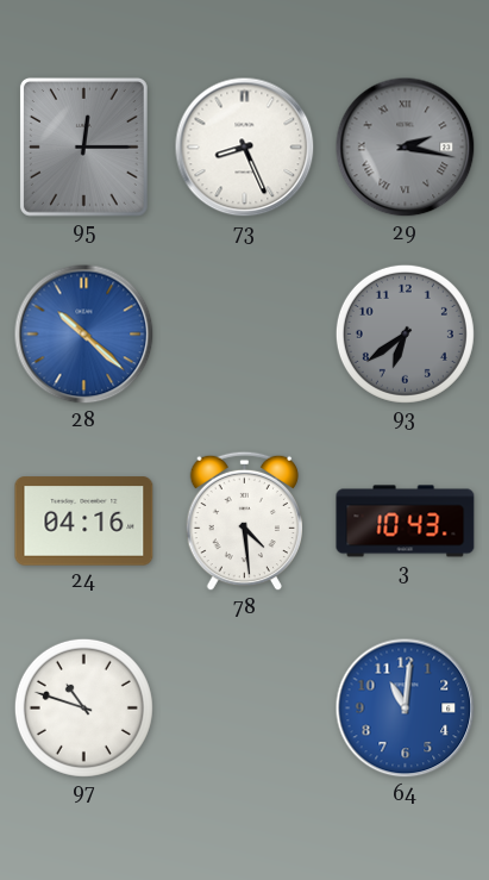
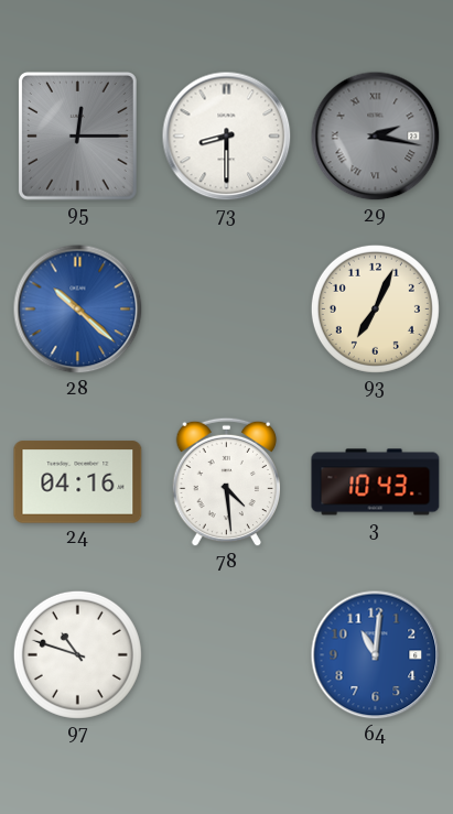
73: 8:26 -> 8:30
93: 6:39 -> 7:04
93 dial: grey -> cream
